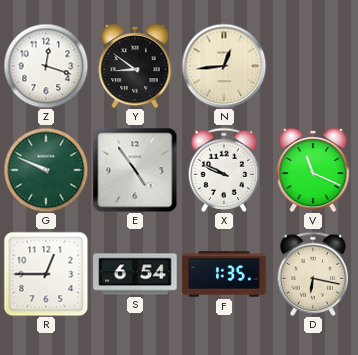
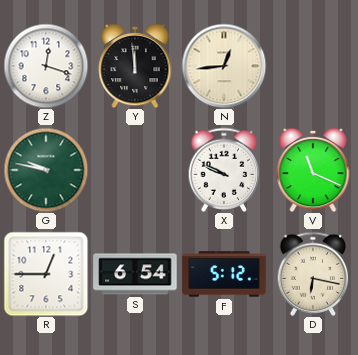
Y: 8:51 -> 11:59
G: 9:49 -> 9:47
E: 4:54 -> none
F: 1:35 -> 5:12
